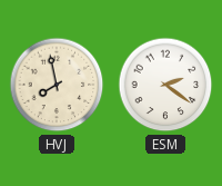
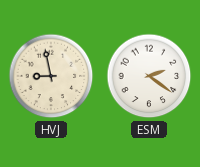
HVJ: 7:58 -> 8:58
